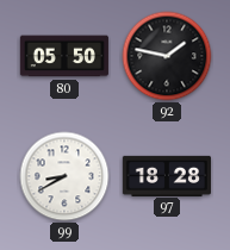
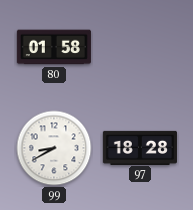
80: 05:50 -> 01:58
92: 1:47 -> none
